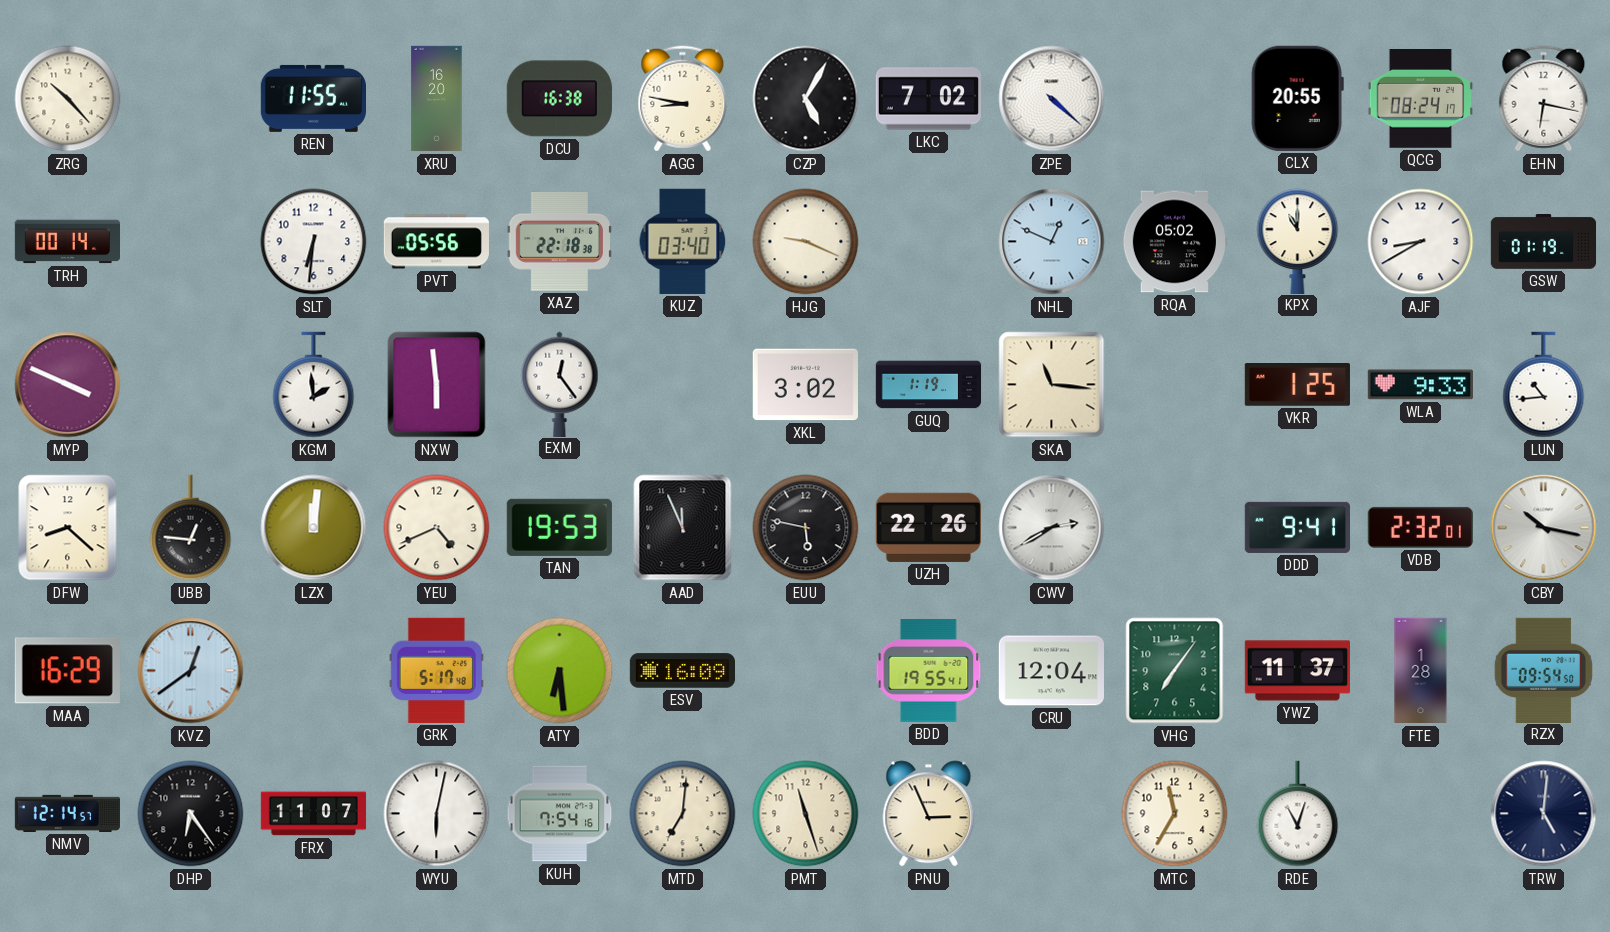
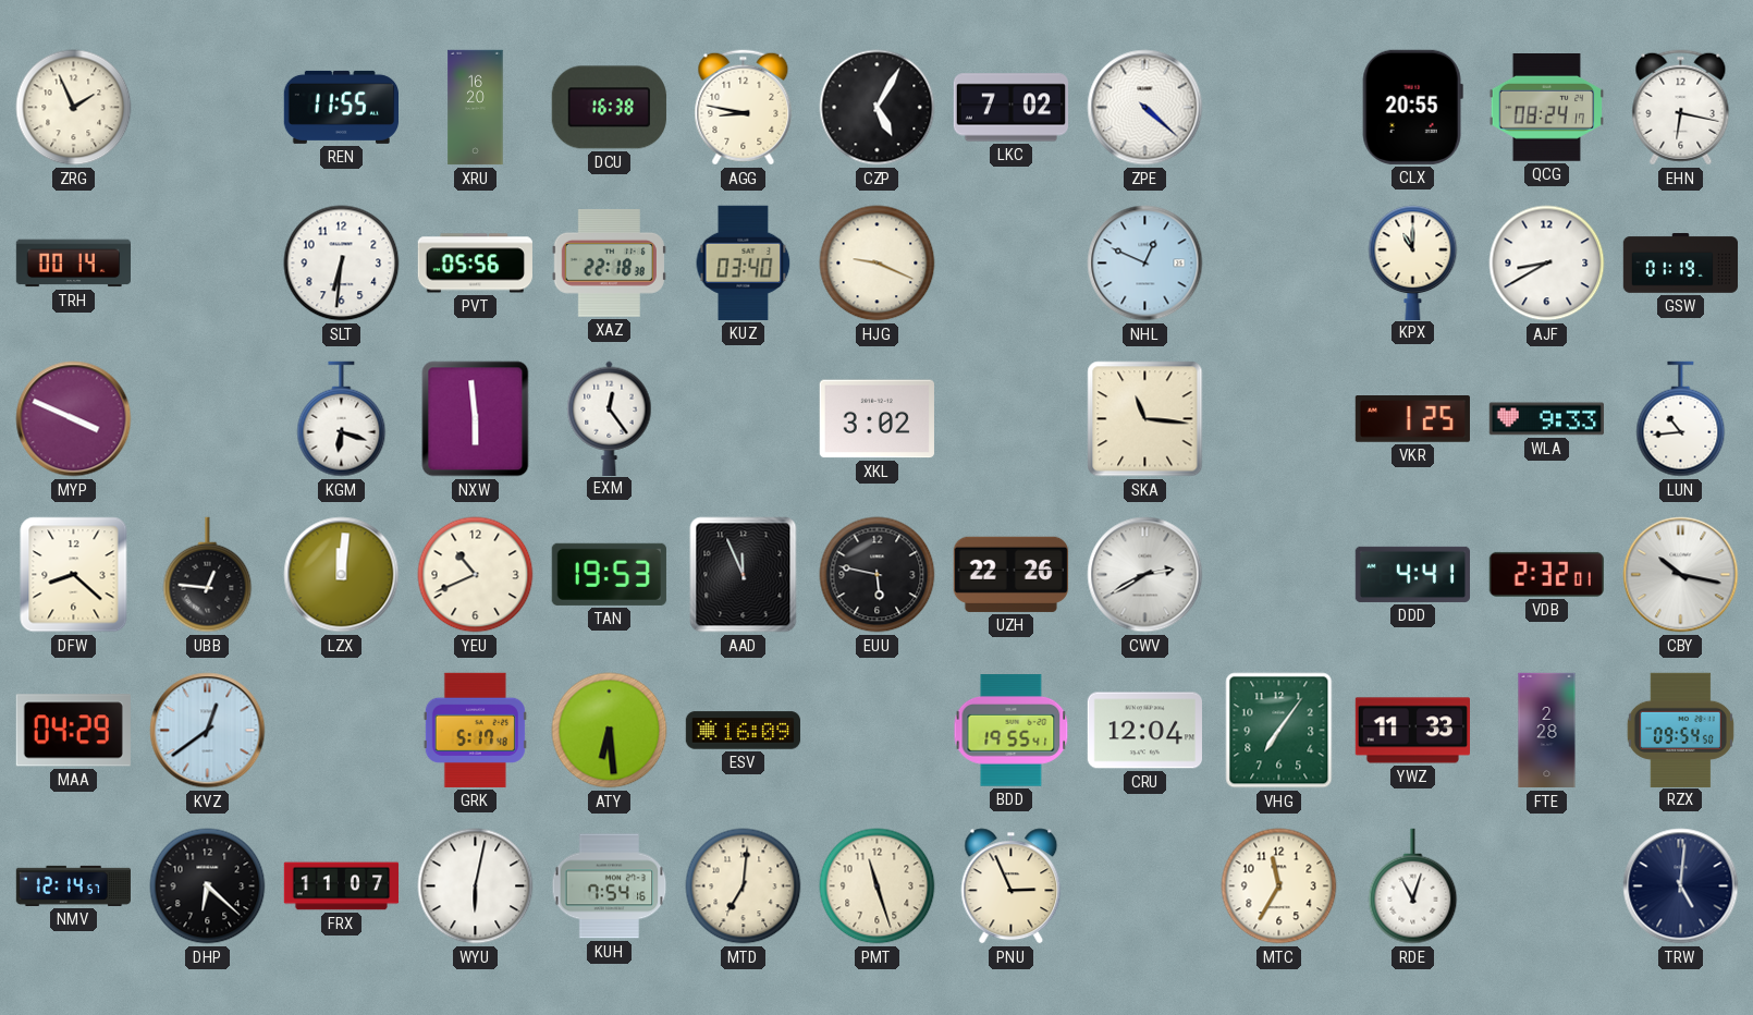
ZRG: 10:23 -> 1:56
RQA: 05:02 -> none
KGM: 1:59 -> 6:18
GUQ: 1:19 -> none
YEU: 4:41 -> 10:41
DDD: 9:41 -> 4:41
MAA: 16:29 -> 04:29
YWZ: 11:37 -> 11:33
FTE: 1:28 -> 2:28
DHP: 6:24 -> 6:22
